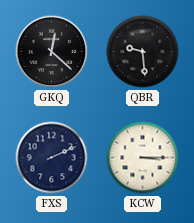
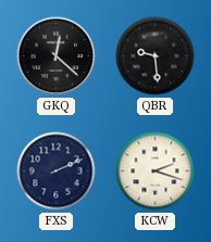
KCW: 3:15 -> 2:18
